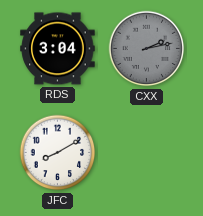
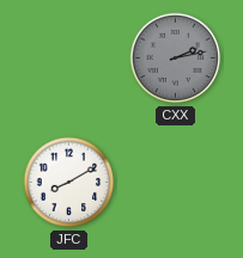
RDS: 3:04 -> none
